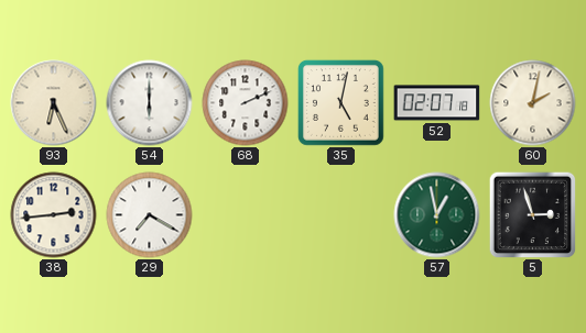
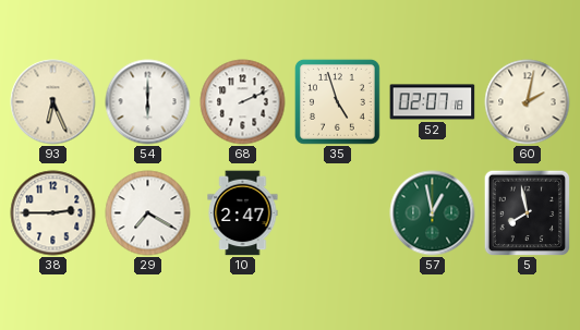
35: 5:02 -> 4:57
38: 2:44 -> 2:45
10: none -> 2:47
5: 2:57 -> 7:58
